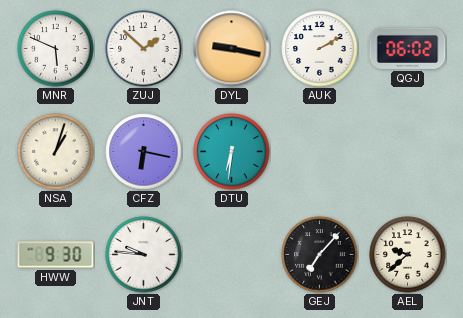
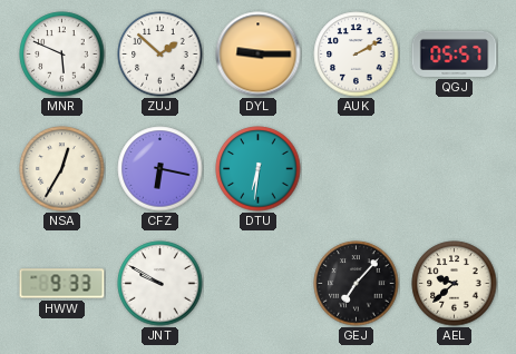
DYL: 9:17 -> 9:15
QGJ: 06:02 -> 05:57
NSA: 1:03 -> 12:35
HWW: 9:30 -> 9:33
JNT: 9:46 -> 9:50
